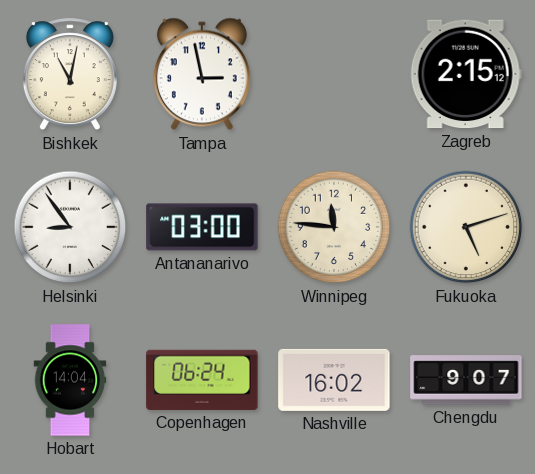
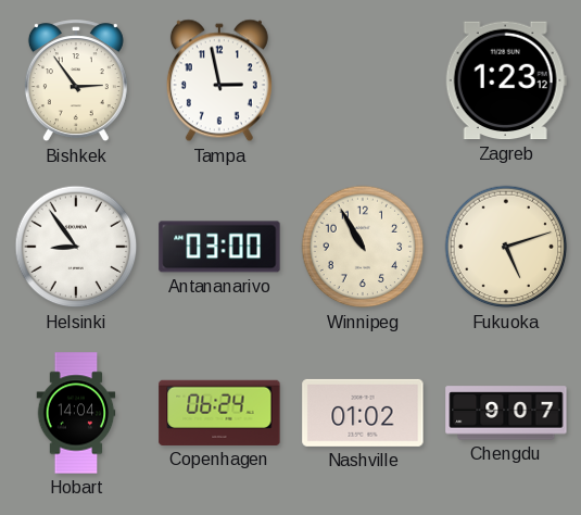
Bishkek: 11:02 -> 2:54
Zagreb: 2:15 -> 1:23
Winnipeg: 11:46 -> 10:55
Nashville: 16:02 -> 01:02
